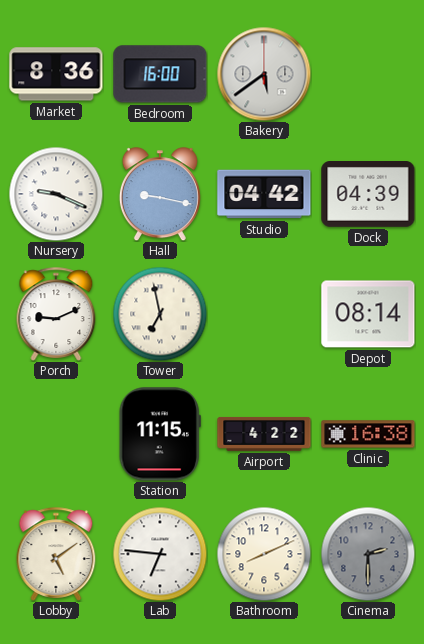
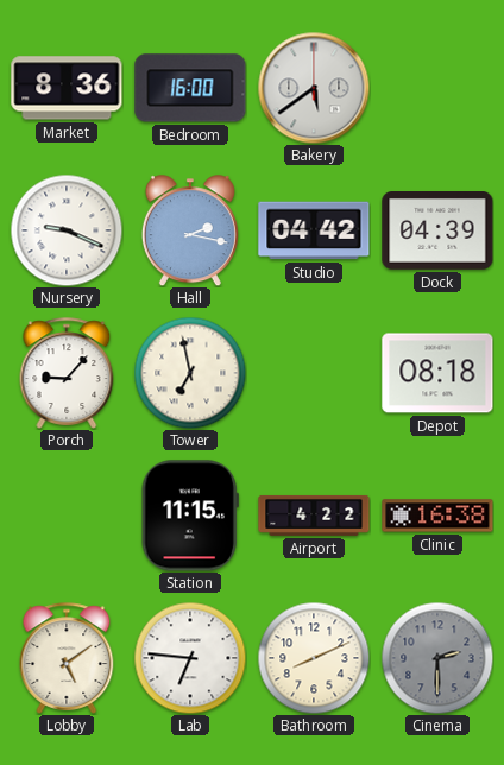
Hall: 9:17 -> 2:17
Porch: 9:11 -> 9:07
Depot: 08:14 -> 08:18
